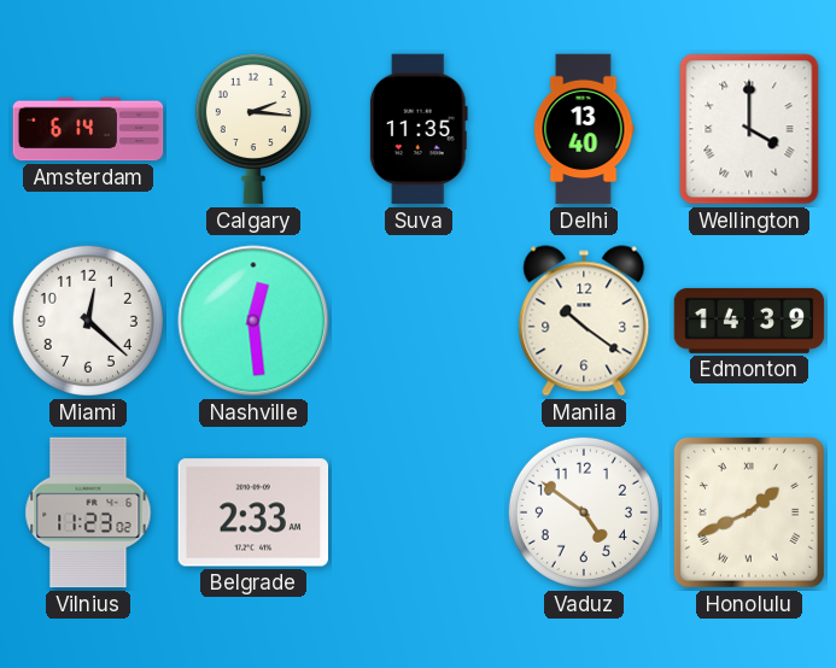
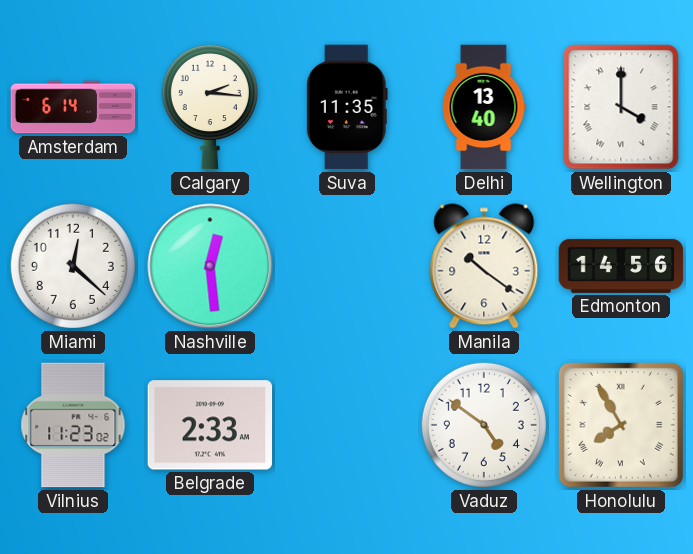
Edmonton: 14:39 -> 14:56
Honolulu: 1:41 -> 7:55
